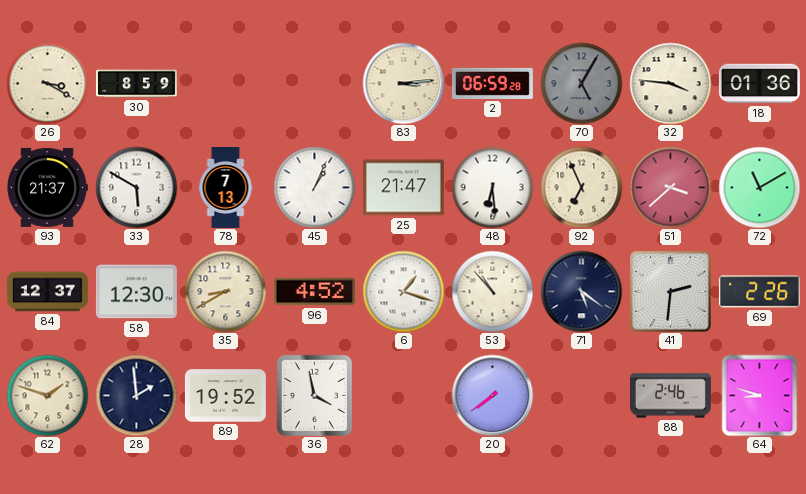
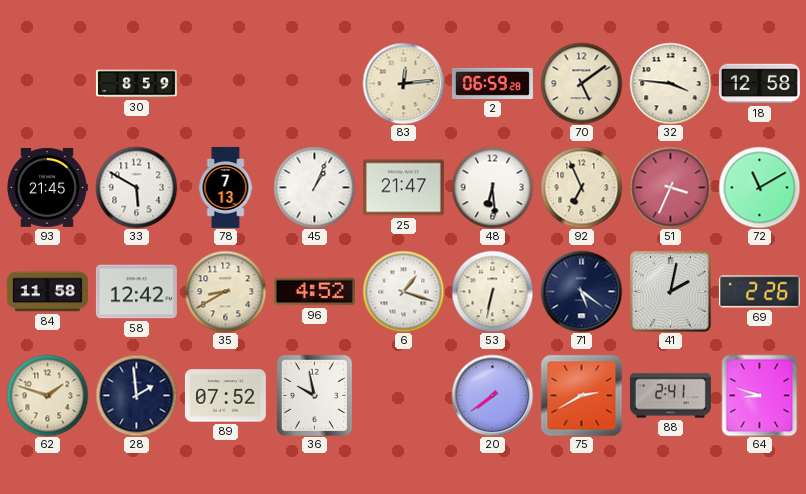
26: 3:20 -> none
83: 3:14 -> 12:14
70: 5:05 -> 5:09
70 dial: grey -> cream
18: 01:36 -> 12:58
93: 21:37 -> 21:45
51: 3:38 -> 3:34
84: 12:37 -> 11:58
58: 12:30 -> 12:42
53: 10:53 -> 6:32
41: 2:31 -> 2:02
89: 19:52 -> 07:52
36: 3:58 -> 9:58
75: none -> 2:40
88: 2:46 -> 2:41
